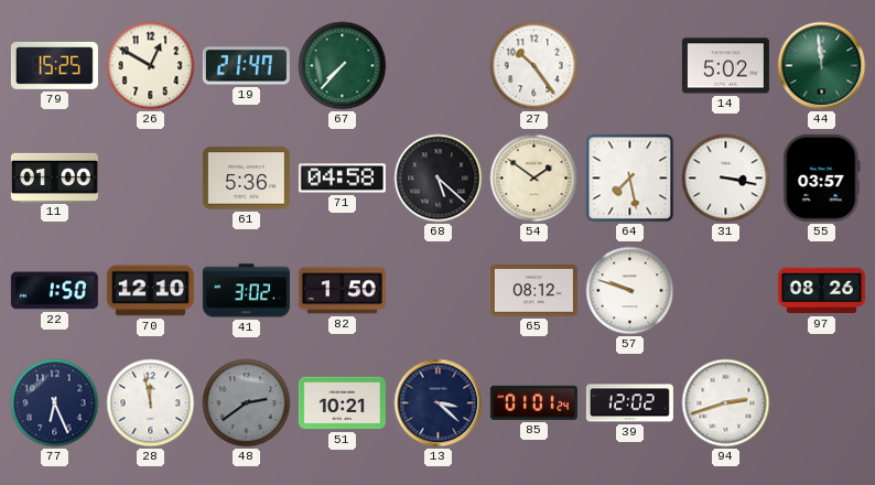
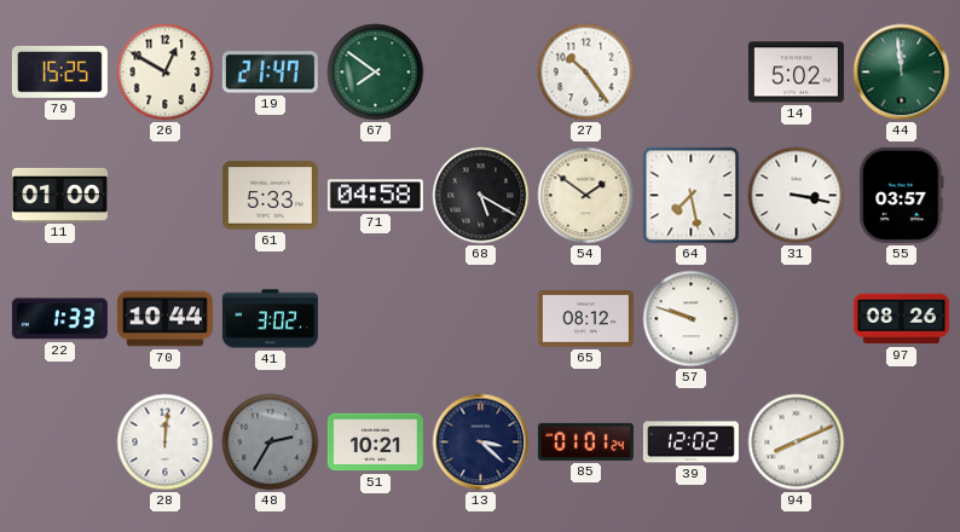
67: 7:37 -> 7:51
61: 5:36 -> 5:33
68: 5:22 -> 5:20
22: 1:50 -> 1:33
70: 12:10 -> 10:44
82: 1:50 -> none
77: 6:26 -> none
28: 11:58 -> 12:01
48: 2:39 -> 2:35
94: 2:42 -> 8:11
